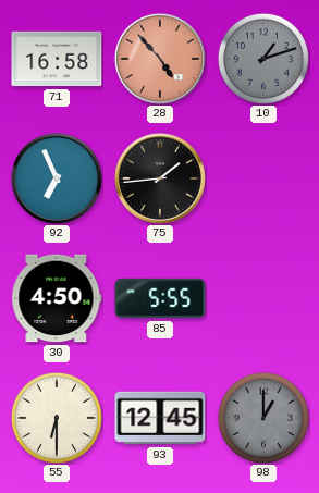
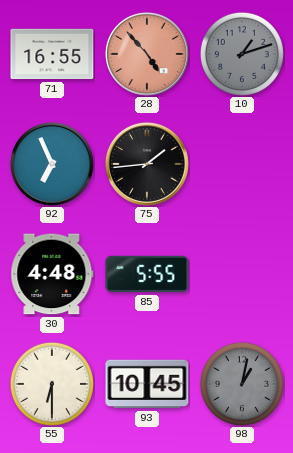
71: 16:58 -> 16:55
30: 4:50 -> 4:48
93: 12:45 -> 10:45
98: 1:00 -> 1:02
